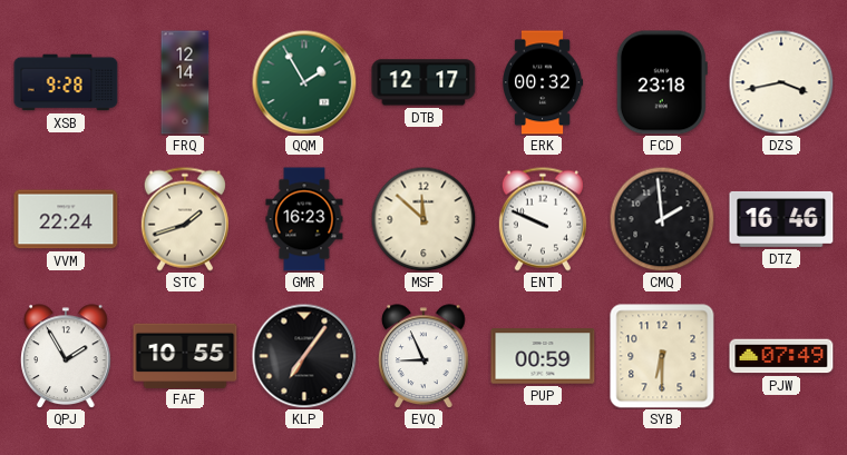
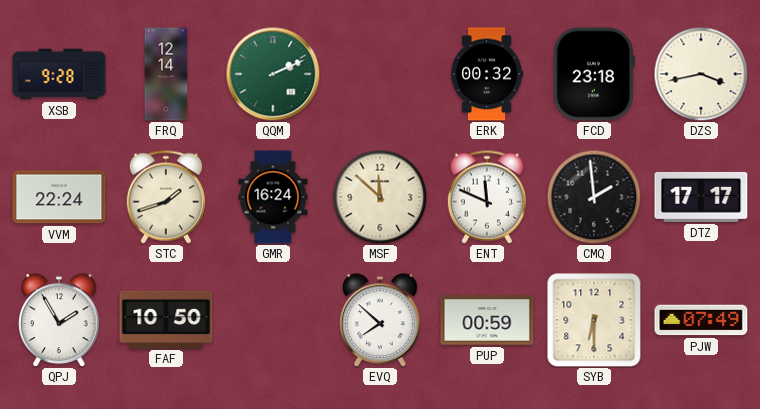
QQM: 1:55 -> 2:11
DTB: 12:17 -> none
GMR: 16:23 -> 16:24
ENT: 9:49 -> 11:49
DTZ: 16:46 -> 17:17
FAF: 10:55 -> 10:50
KLP: 7:06 -> none
EVQ: 8:56 -> 7:52
